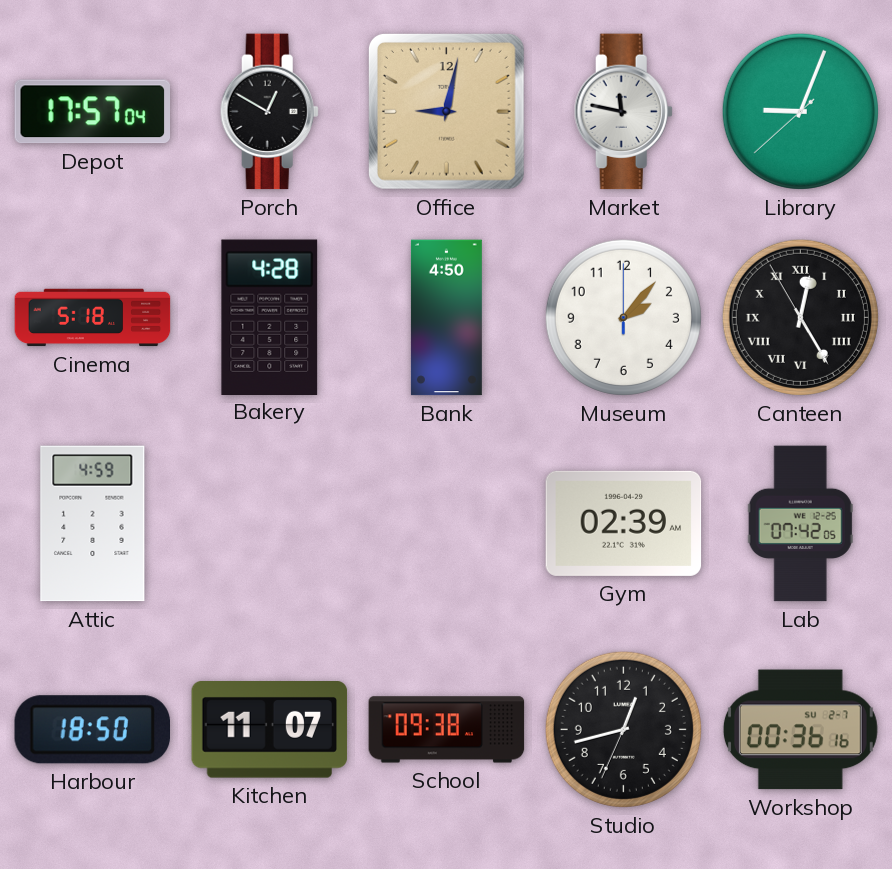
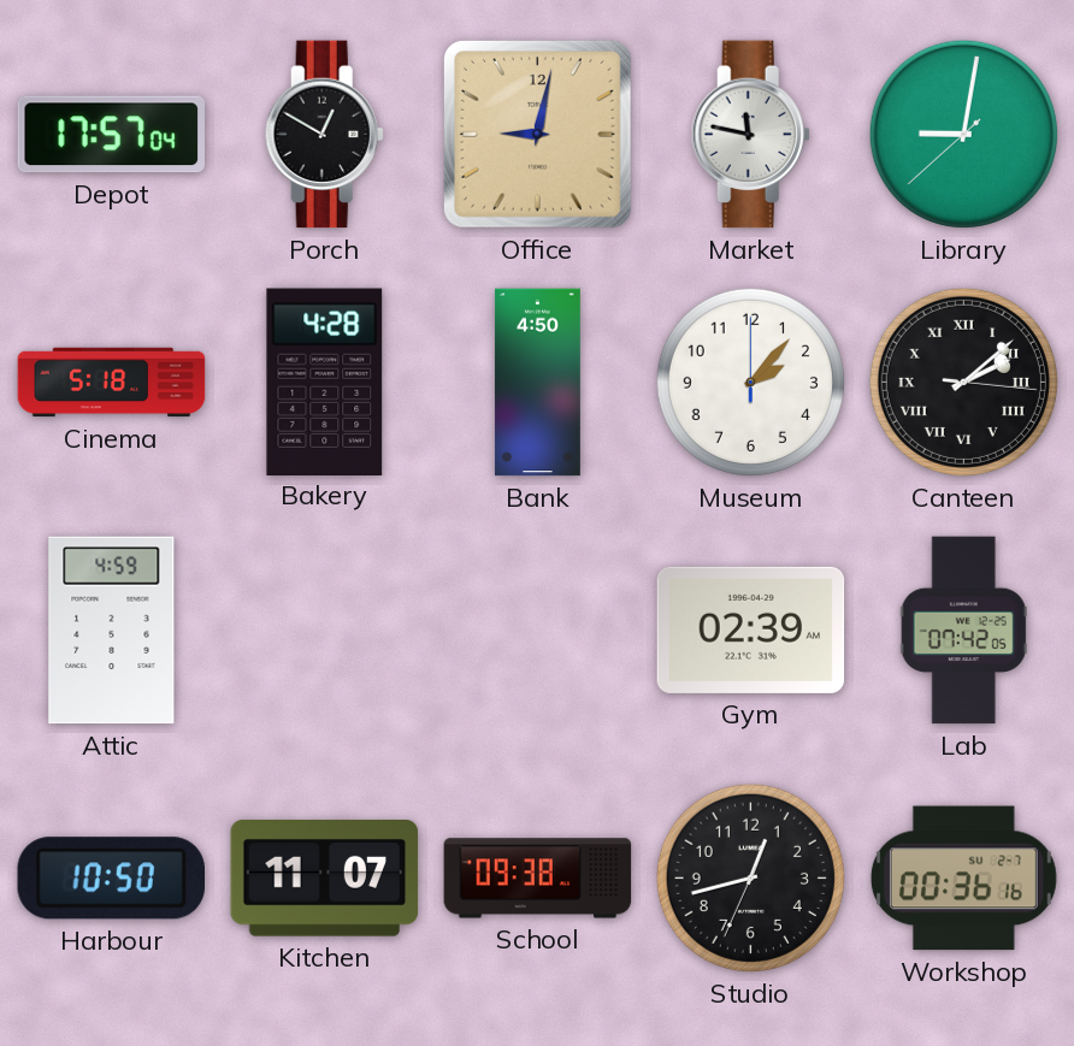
Library: 9:03 -> 9:01
Canteen: 12:24 -> 2:08
Harbour: 18:50 -> 10:50
